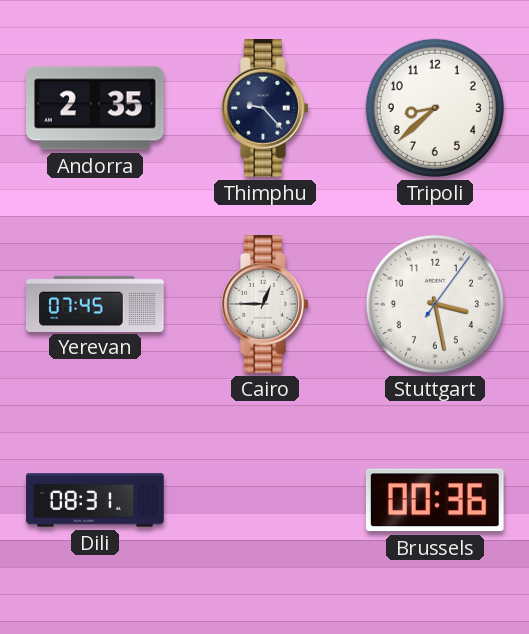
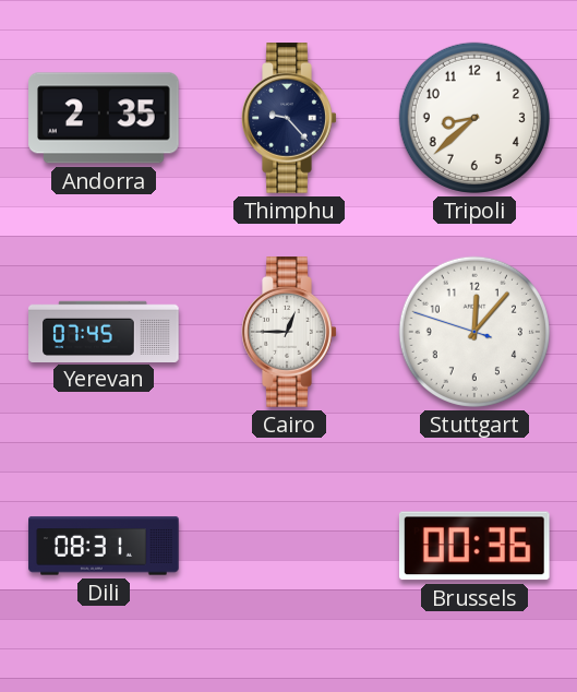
Stuttgart: 3:28 -> 12:06
